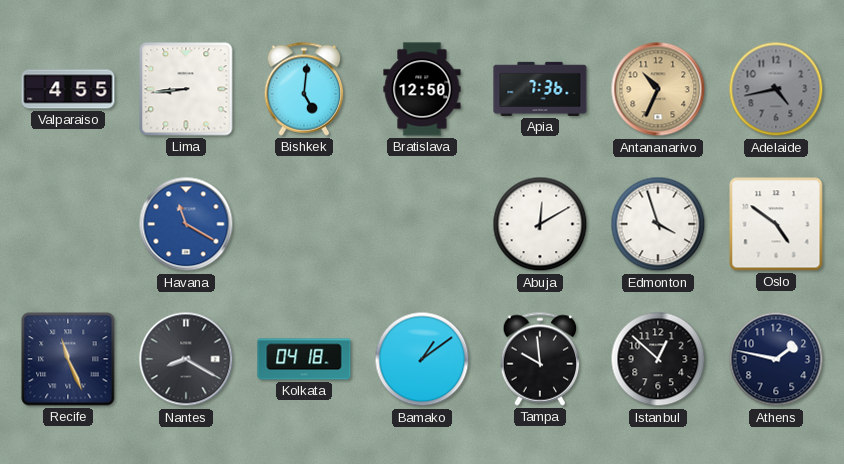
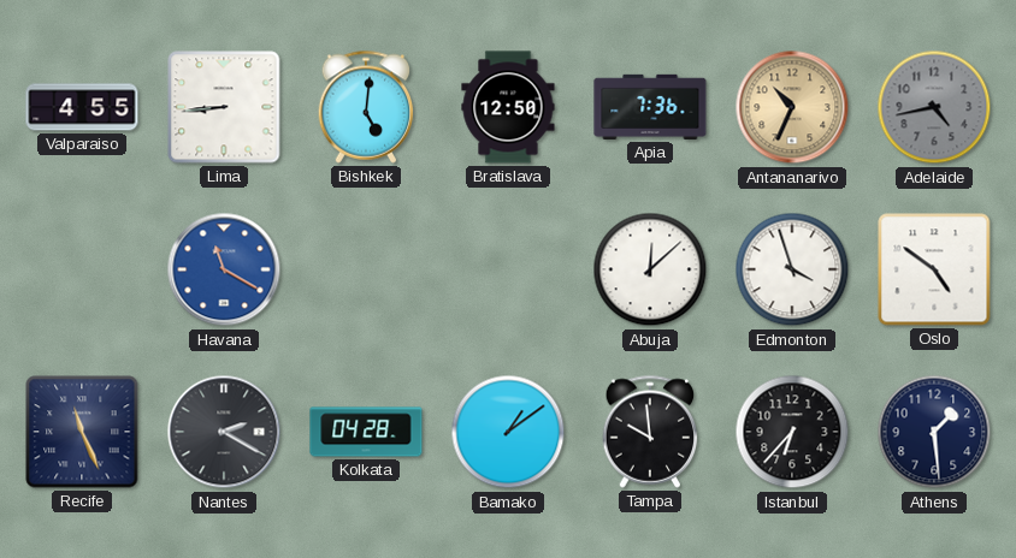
Abuja: 12:10 -> 12:08
Nantes: 8:20 -> 2:20
Kolkata: 04:18 -> 04:28
Istanbul: 12:52 -> 6:37
Athens: 1:47 -> 1:29
